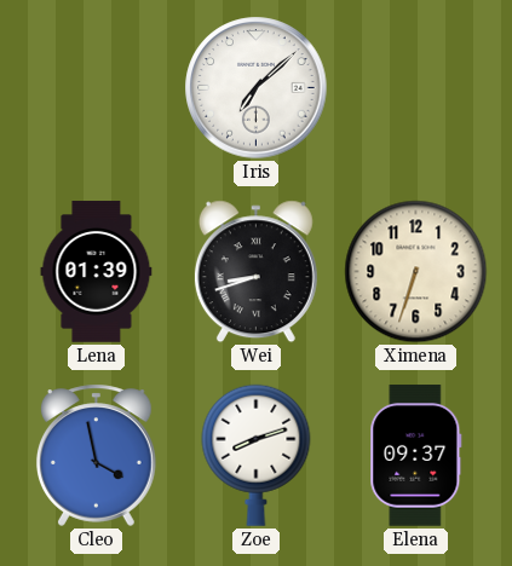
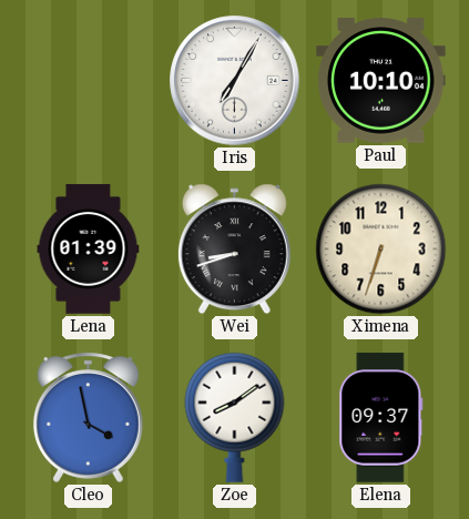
Iris: 7:08 -> 7:05
Paul: none -> 10:10
Zoe: 8:12 -> 8:09
